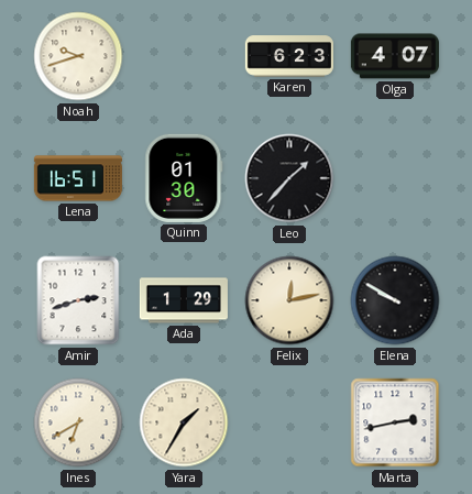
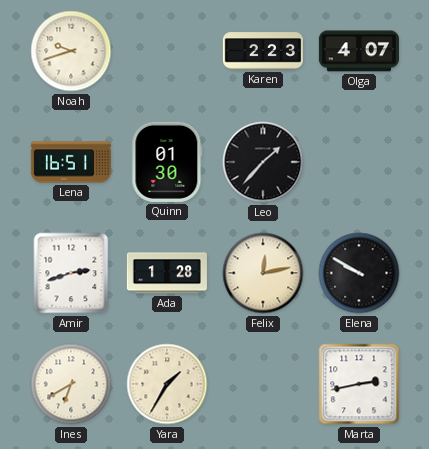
Karen: 6:23 -> 2:23
Ada: 1:29 -> 1:28
